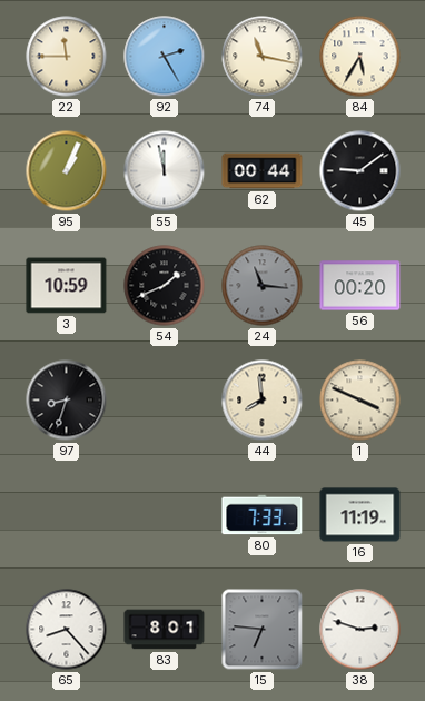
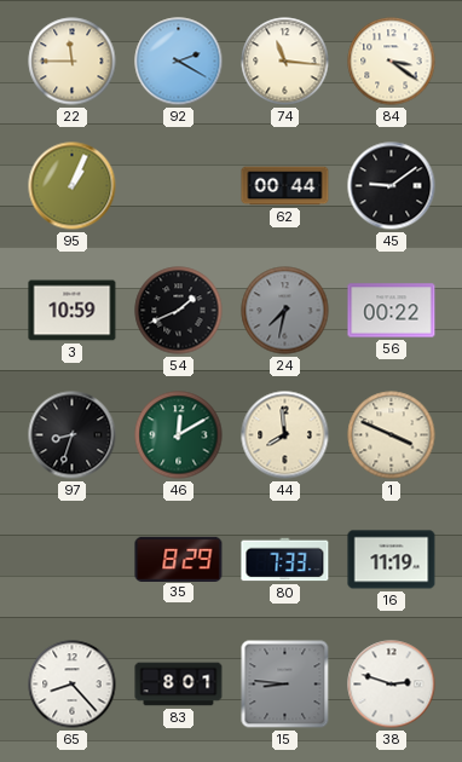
92: 2:25 -> 2:20
74: 11:17 -> 11:16
84: 5:35 -> 3:21
55: 11:58 -> none
24: 11:16 -> 7:32
56: 00:20 -> 00:22
46: none -> 12:10
35: none -> 8:29
15: 6:46 -> 8:46
